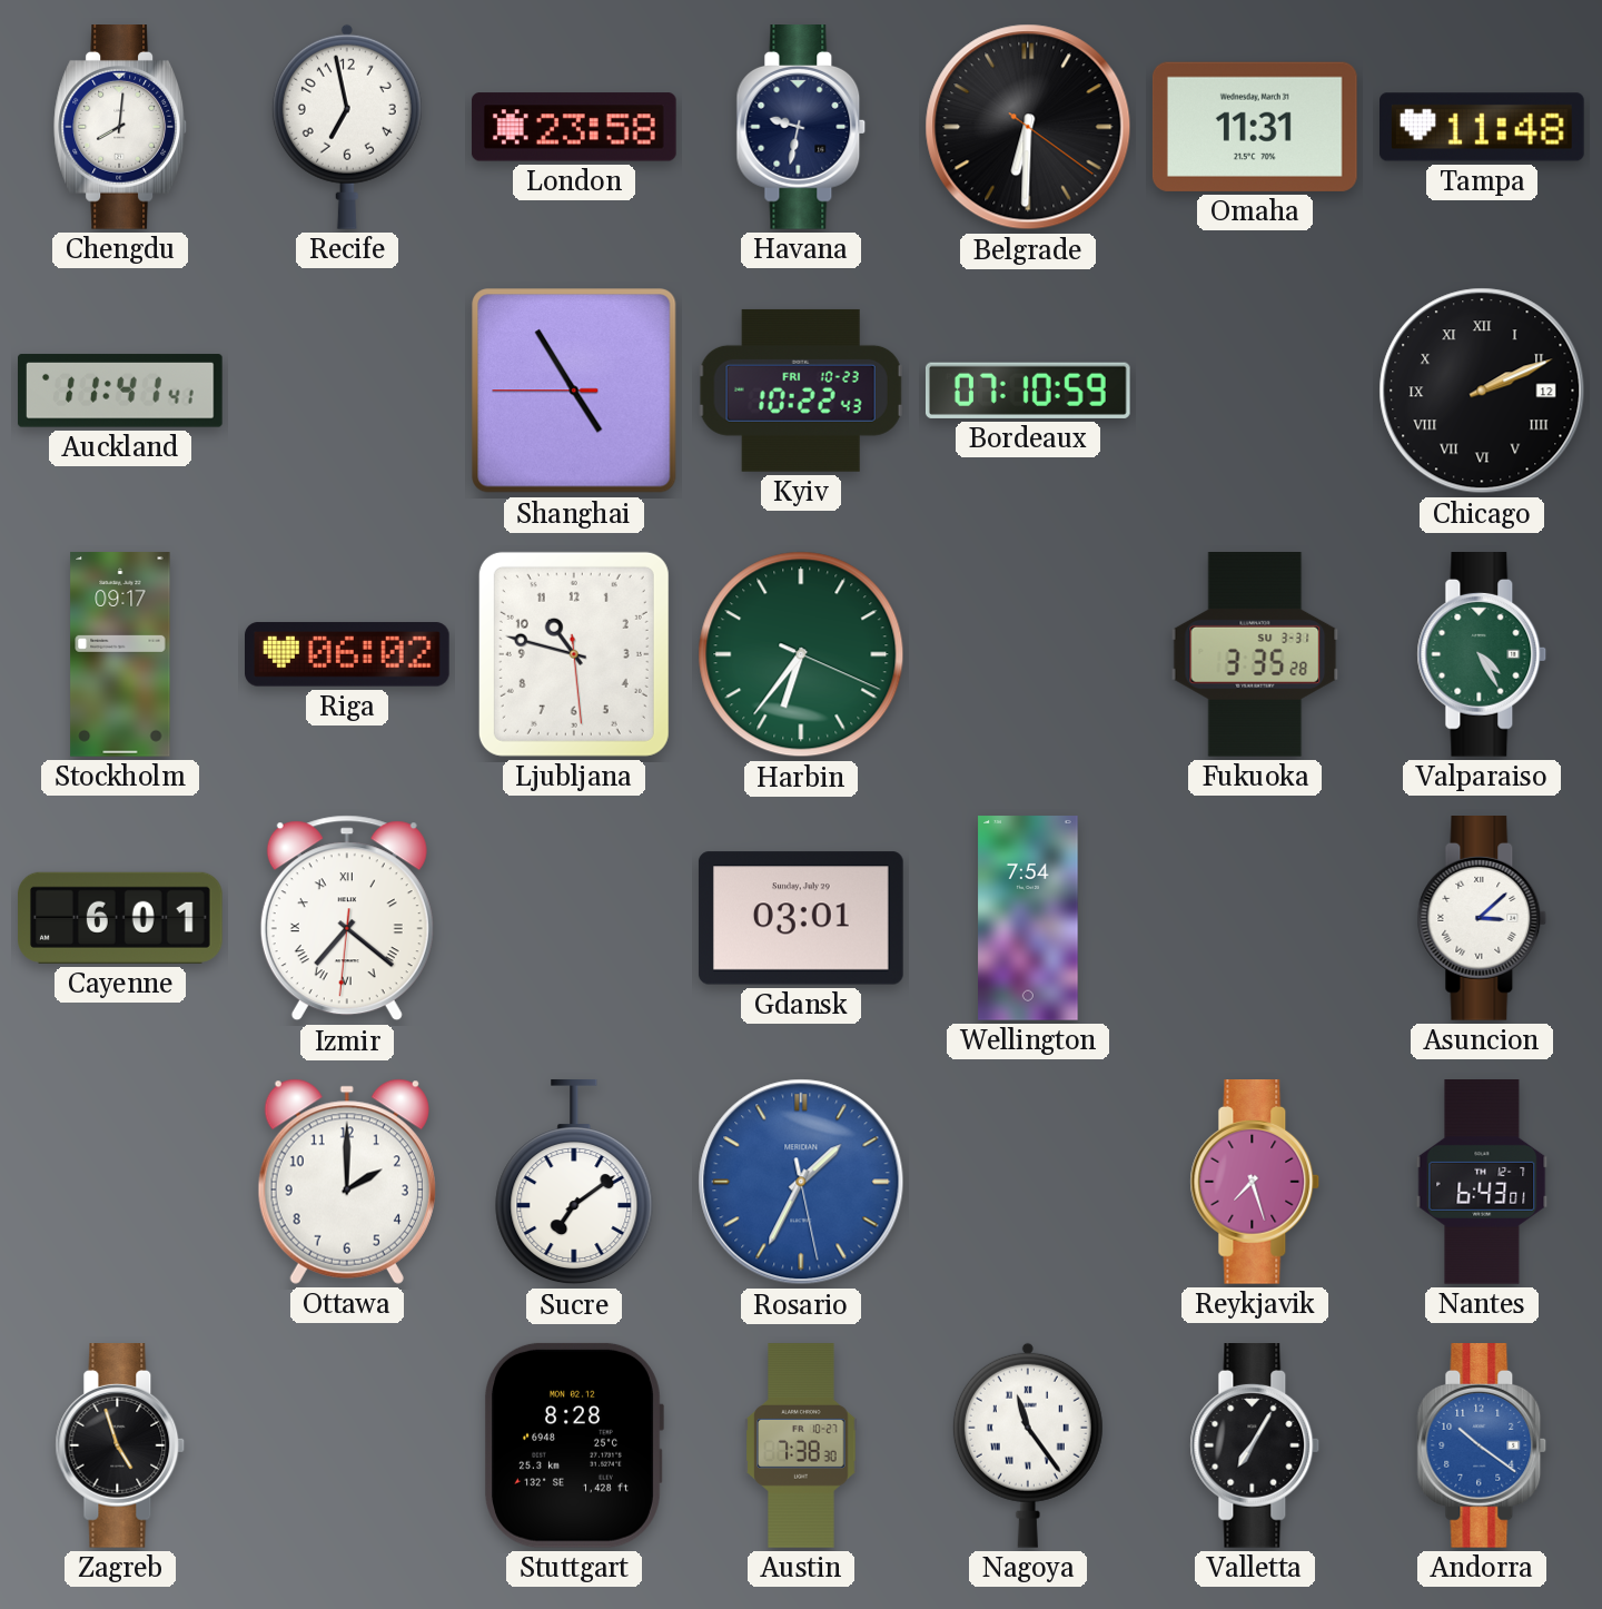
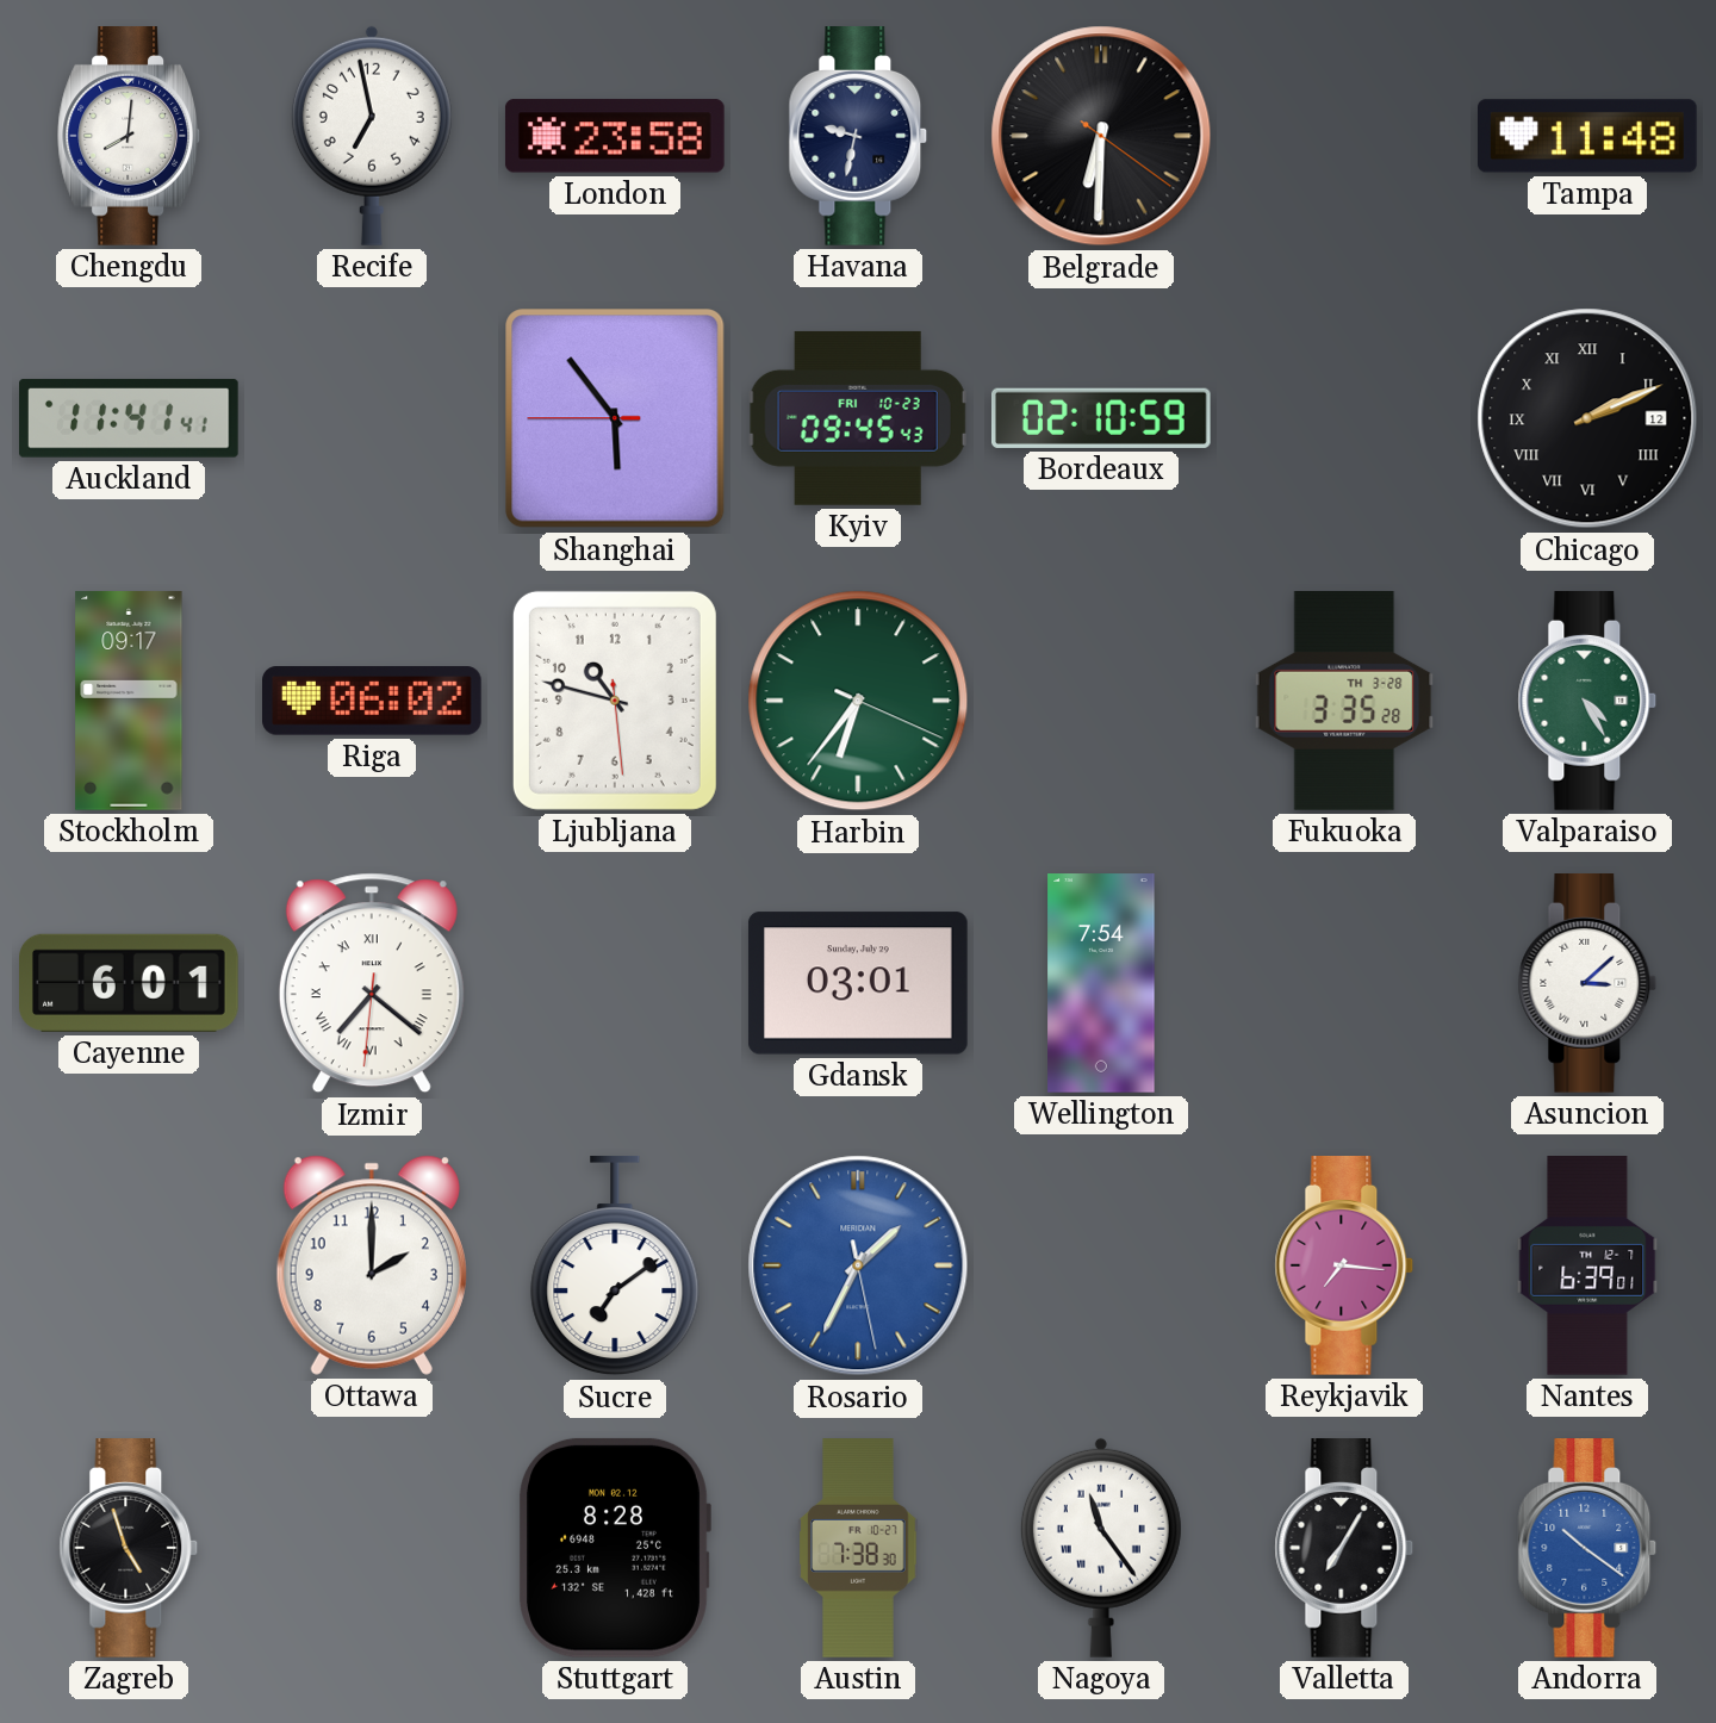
Omaha: 11:31 -> none
Shanghai: 4:54 -> 5:53
Kyiv: 10:22 -> 09:45
Bordeaux: 07:10 -> 02:10
Fukuoka date: SU 3-31 -> TH 3-28
Reykjavik: 7:27 -> 7:16
Nantes: 6:43 -> 6:39
